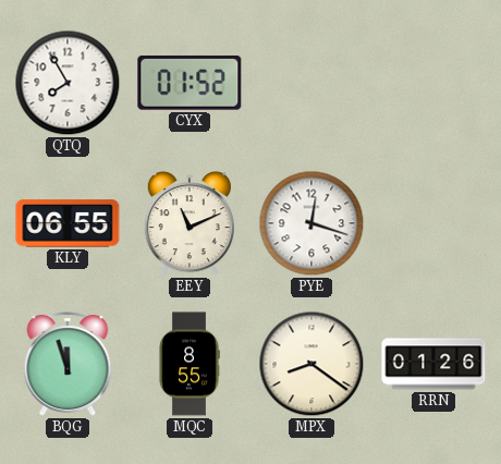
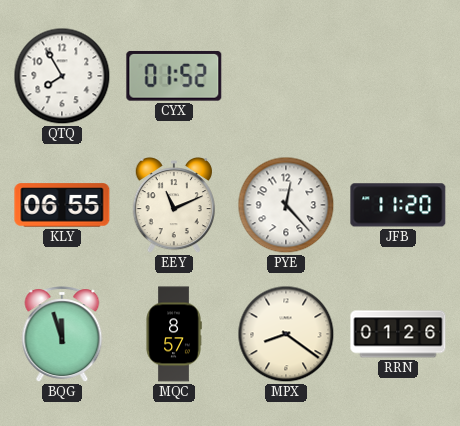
PYE: 12:18 -> 12:23
JFB: none -> 11:20
MQC: 8:55 -> 8:57
